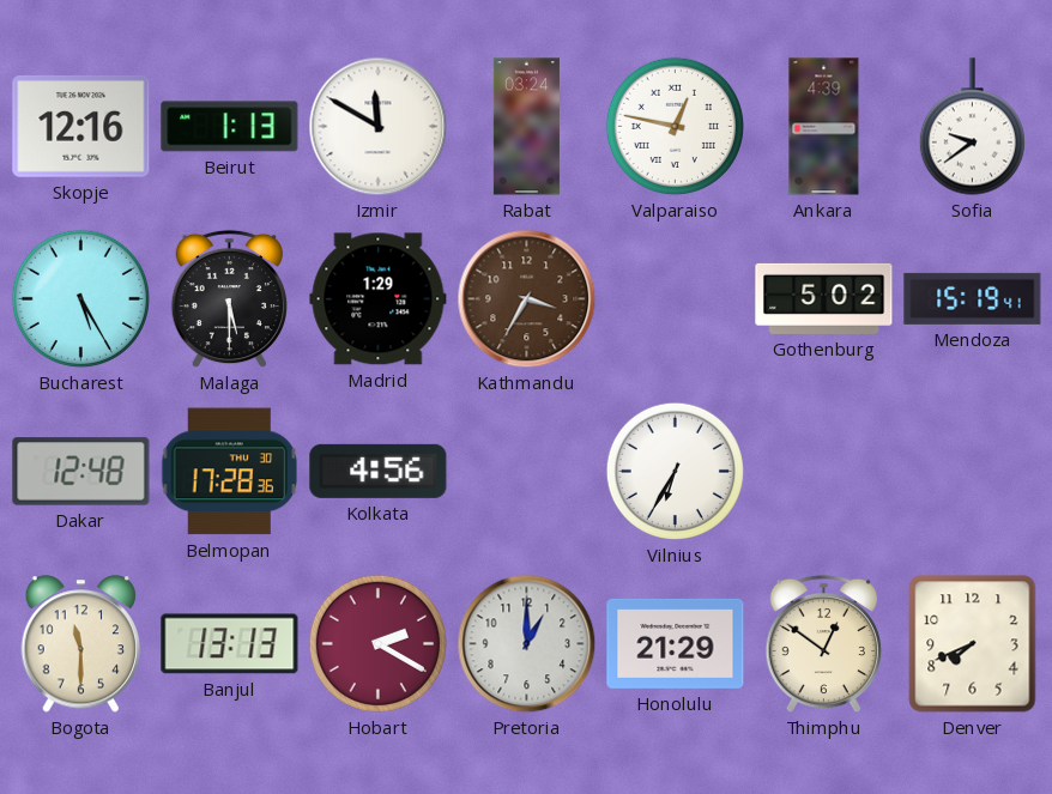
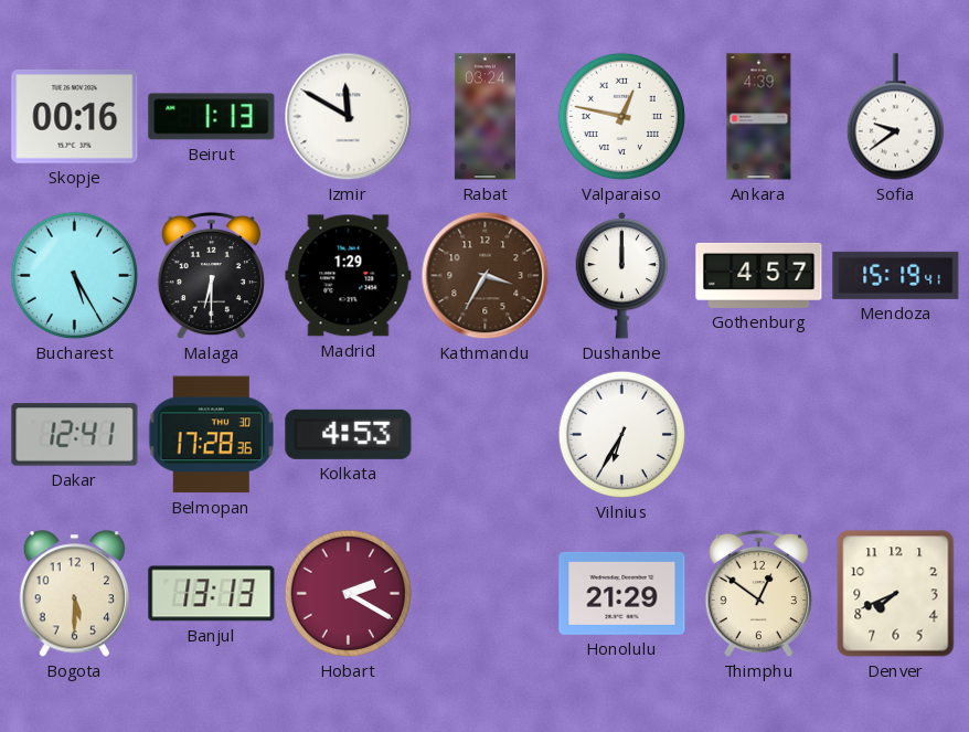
Skopje: 12:16 -> 00:16
Malaga: 5:30 -> 6:30
Dushanbe: none -> 12:00
Gothenburg: 5:02 -> 4:57
Dakar: 12:48 -> 12:41
Kolkata: 4:56 -> 4:53
Bogota: 11:30 -> 5:30
Pretoria: 1:00 -> none
